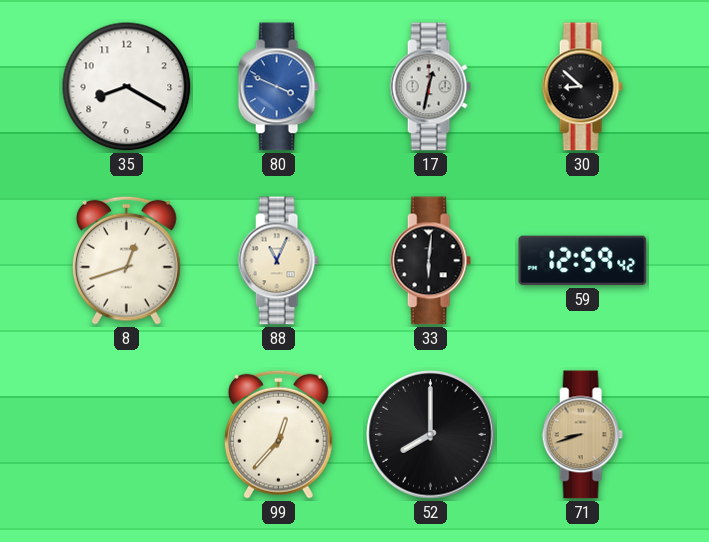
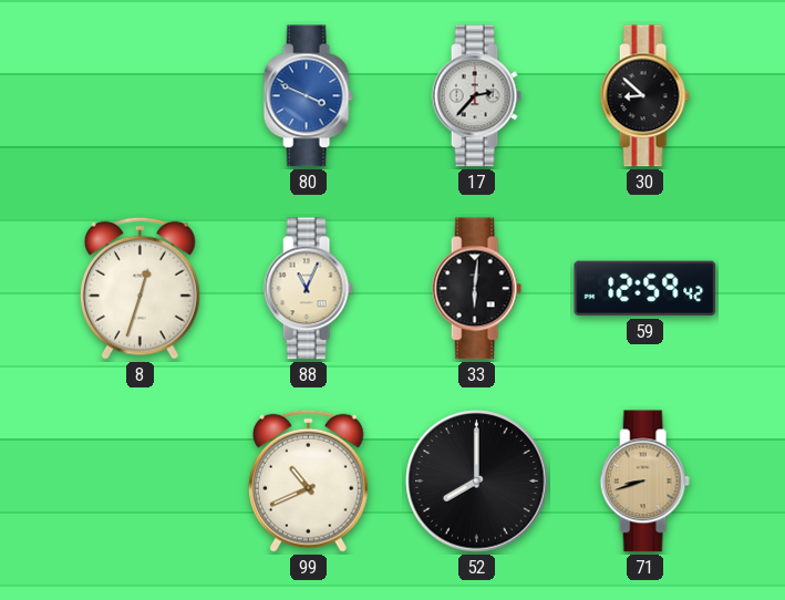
35: 8:20 -> none
17: 12:32 -> 2:37
8: 12:42 -> 12:33
99: 12:37 -> 10:41
